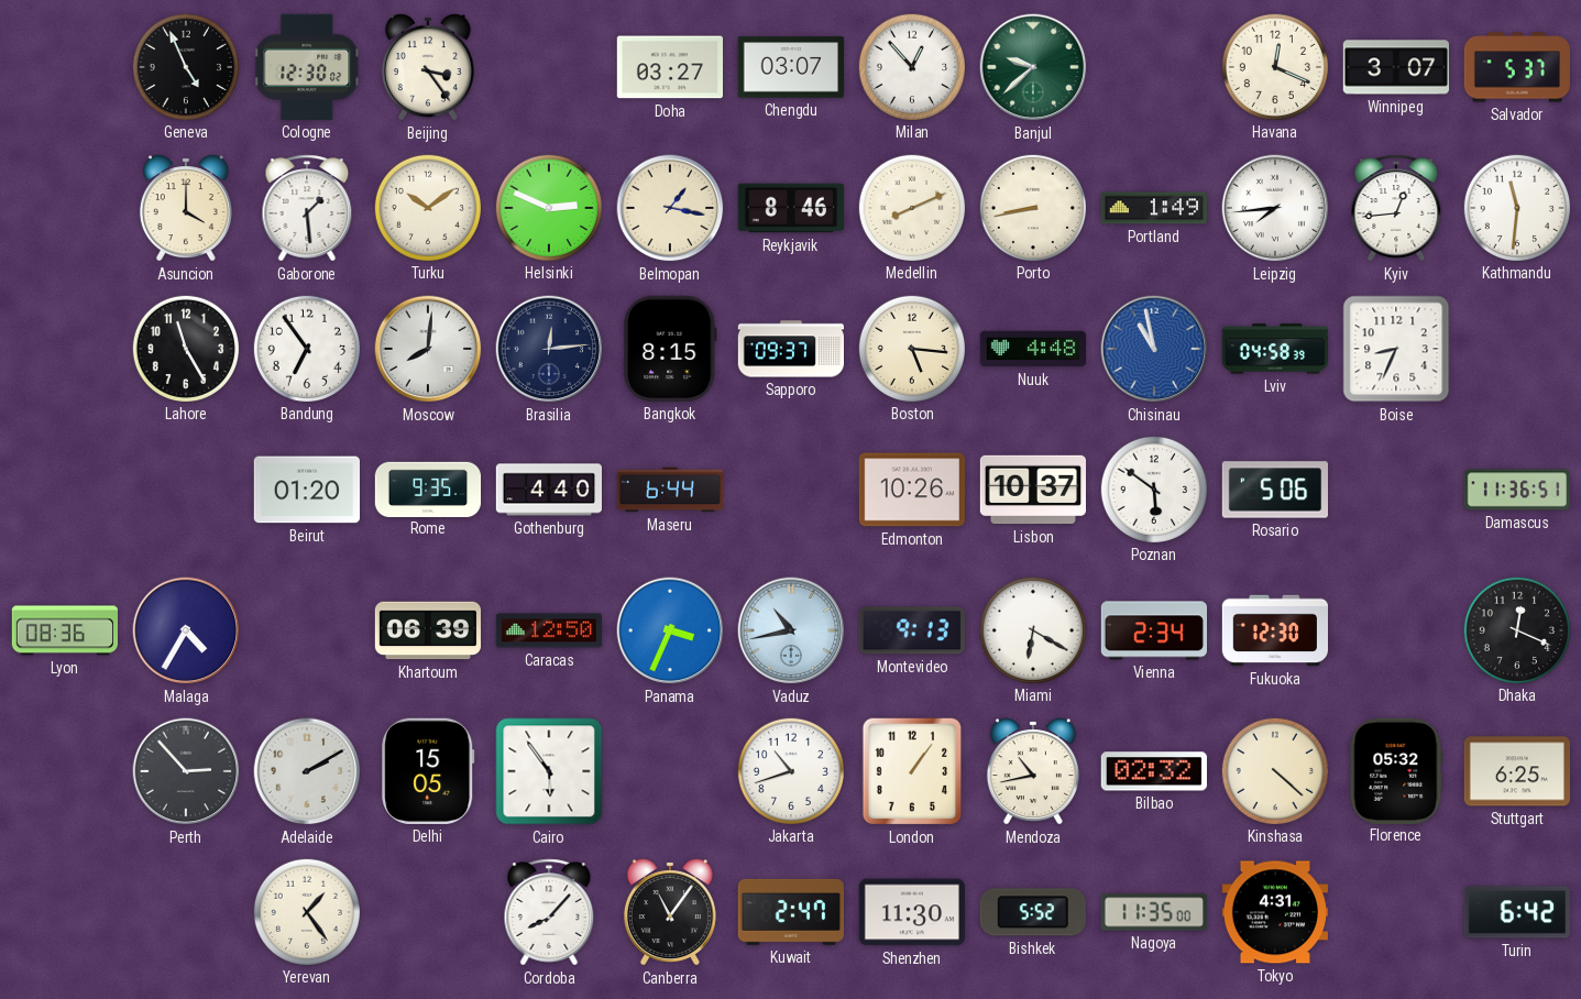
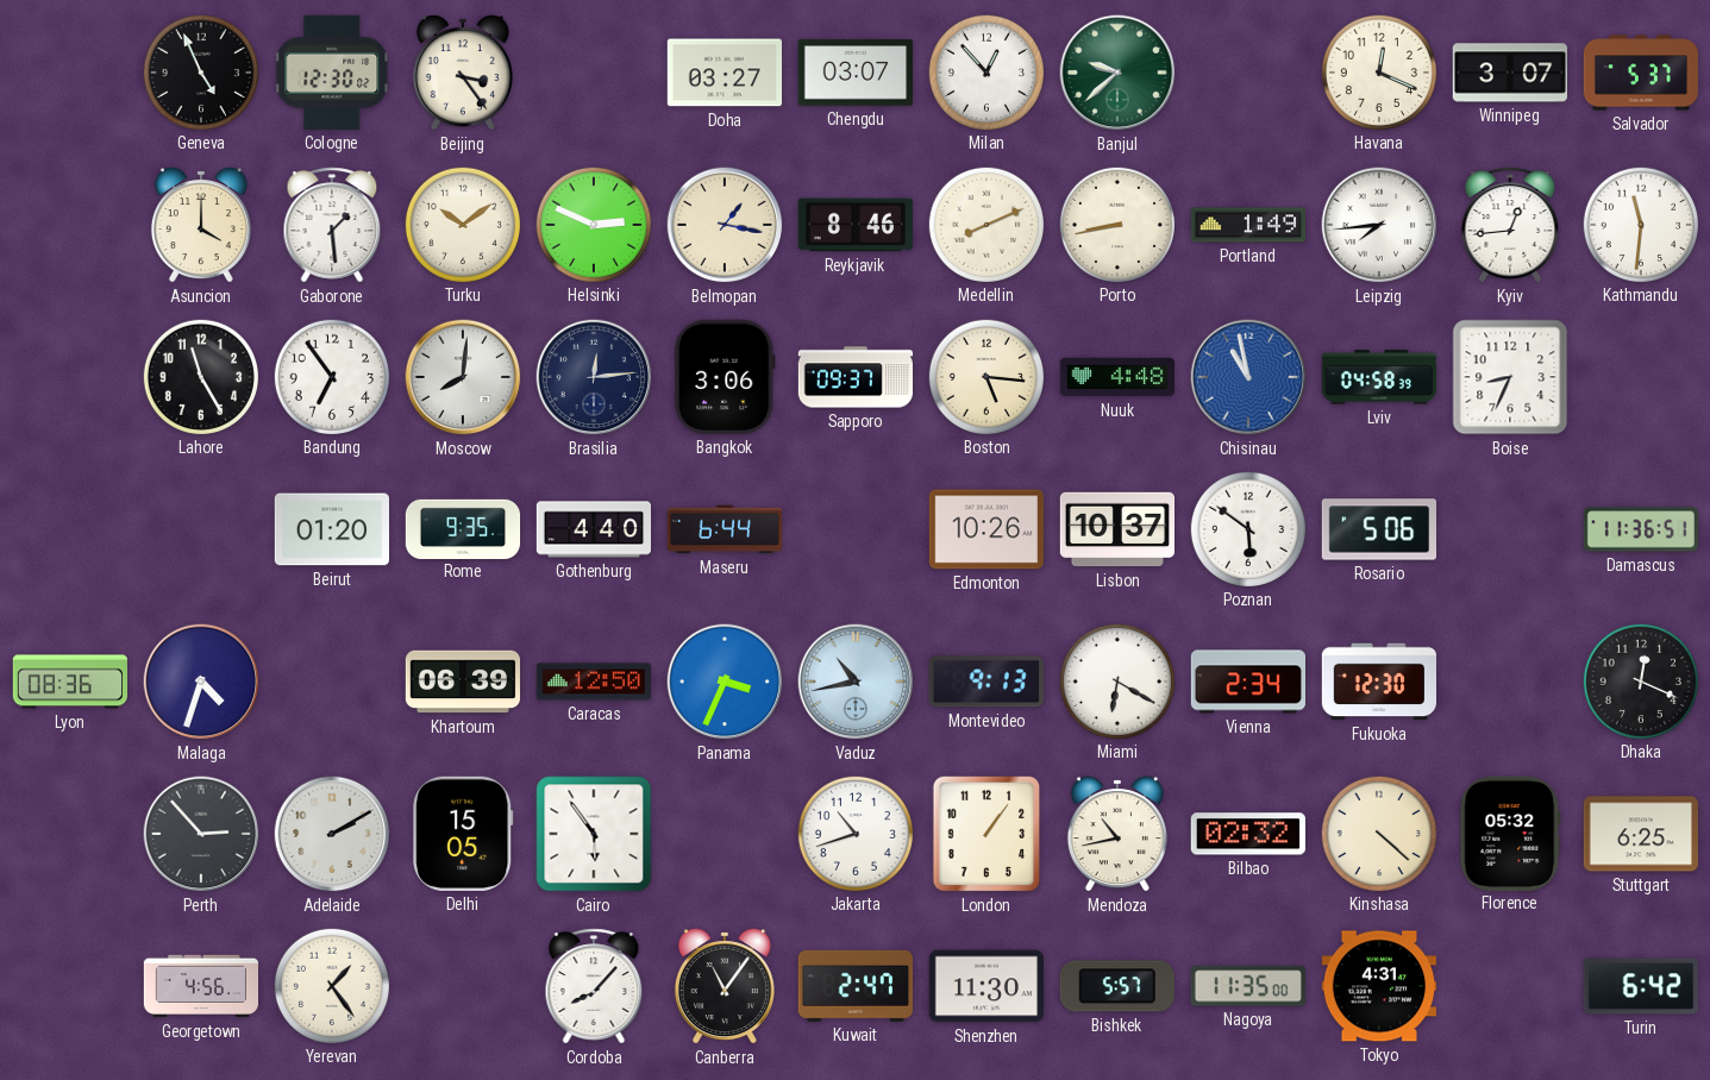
Bangkok: 8:15 -> 3:06
Malaga: 4:35 -> 4:33
Georgetown: none -> 4:56
Bishkek: 5:52 -> 5:57
